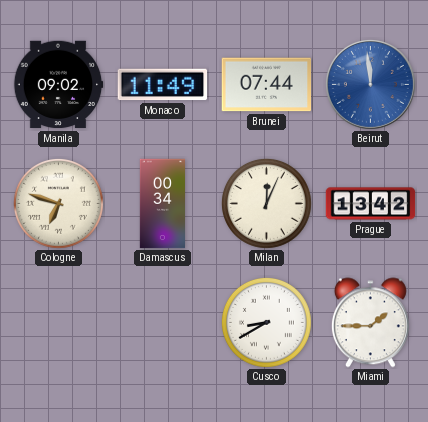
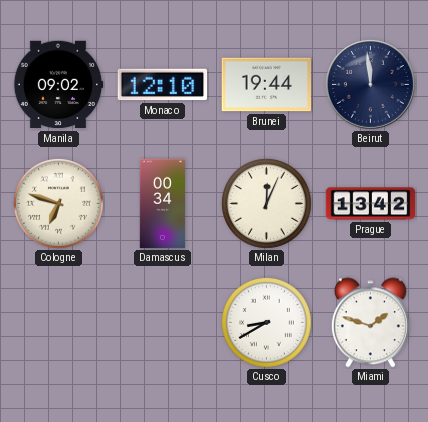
Monaco: 11:49 -> 12:10
Brunei: 07:44 -> 19:44
Beirut dial: blue -> navy
Miami: 1:45 -> 1:48
